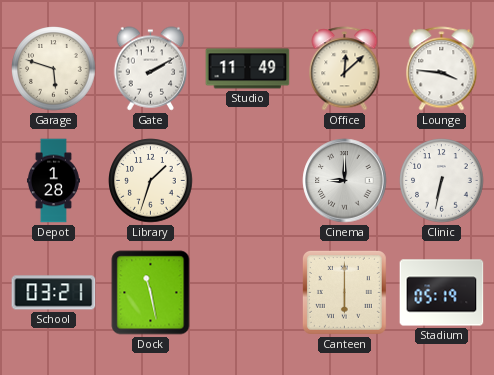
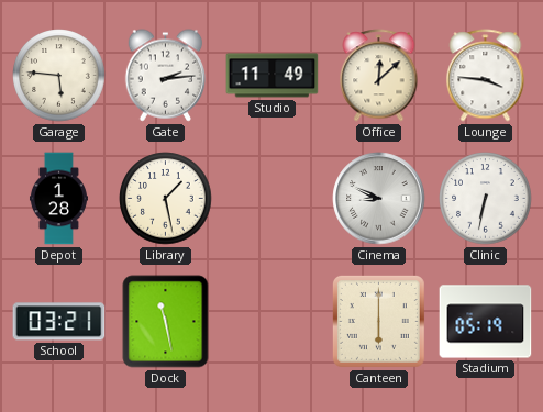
Garage: 5:48 -> 5:46
Gate: 2:10 -> 2:14
Library: 1:33 -> 1:28
Cinema: 9:00 -> 8:49
